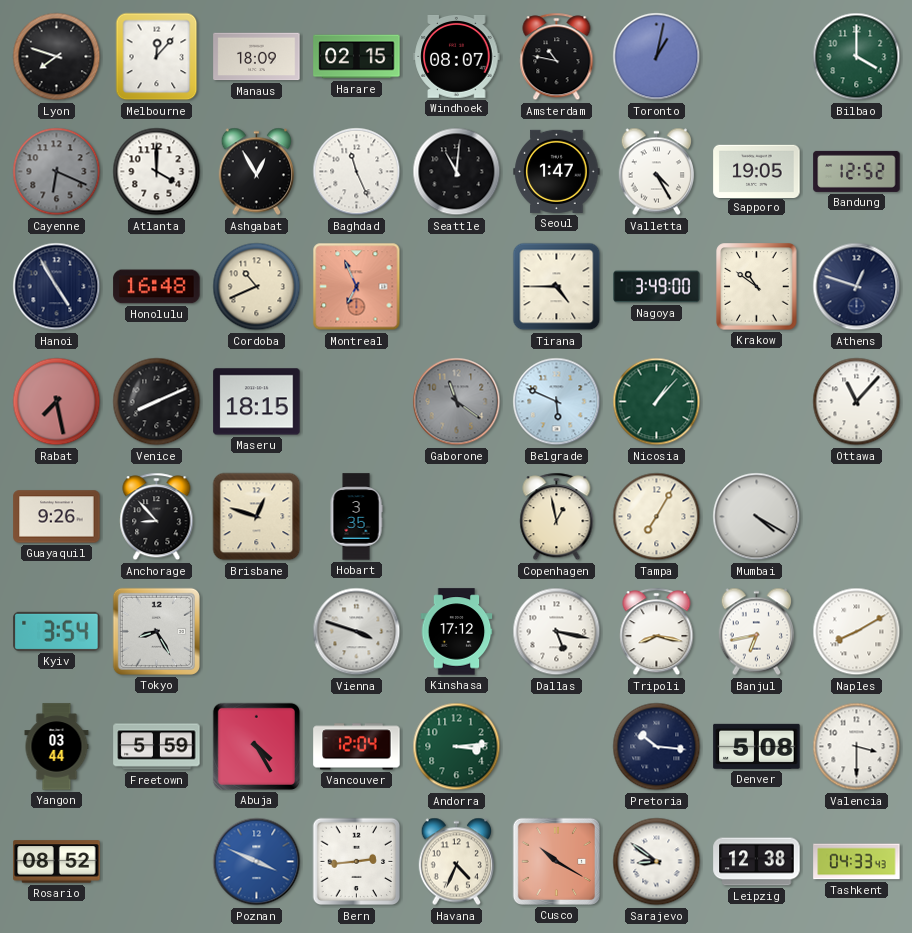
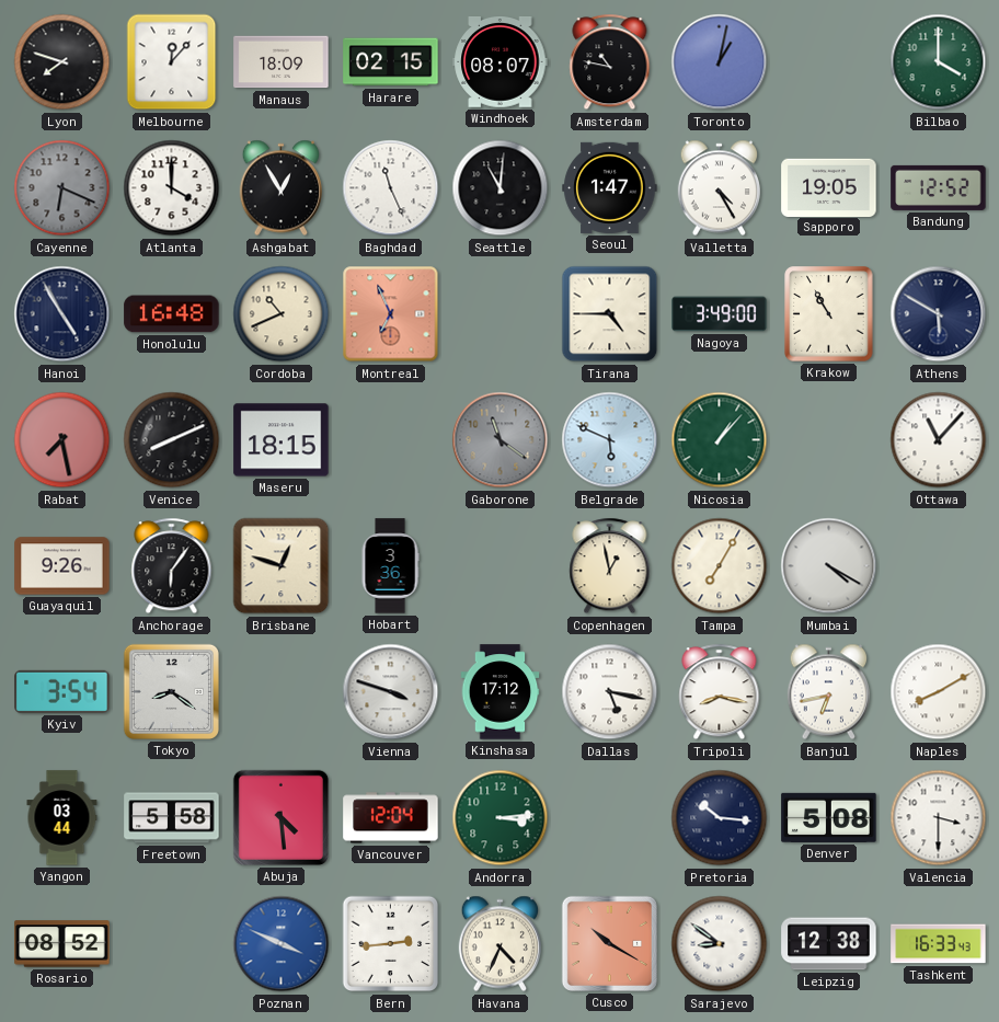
Krakow: 10:51 -> 10:55
Athens: 12:48 -> 5:50
Anchorage: 8:53 -> 6:06
Hobart: 3:35 -> 3:36
Tokyo: 8:25 -> 8:21
Freetown: 5:59 -> 5:58
Abuja: 4:25 -> 4:29
Tashkent: 04:33 -> 16:33
